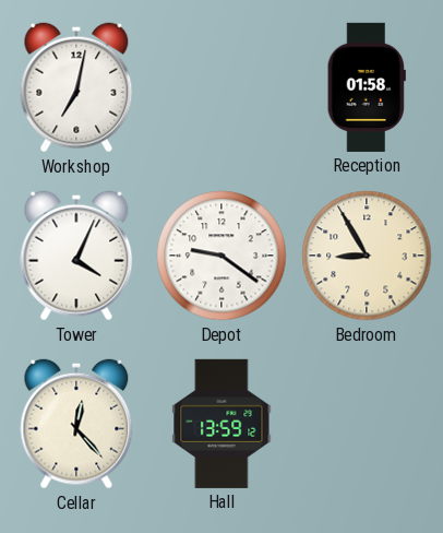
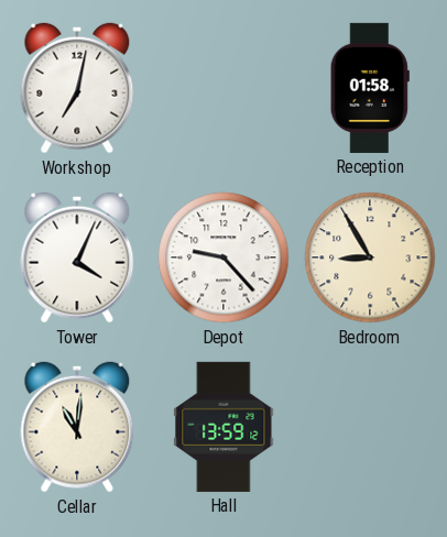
Depot: 9:21 -> 9:23
Cellar: 12:23 -> 11:01
